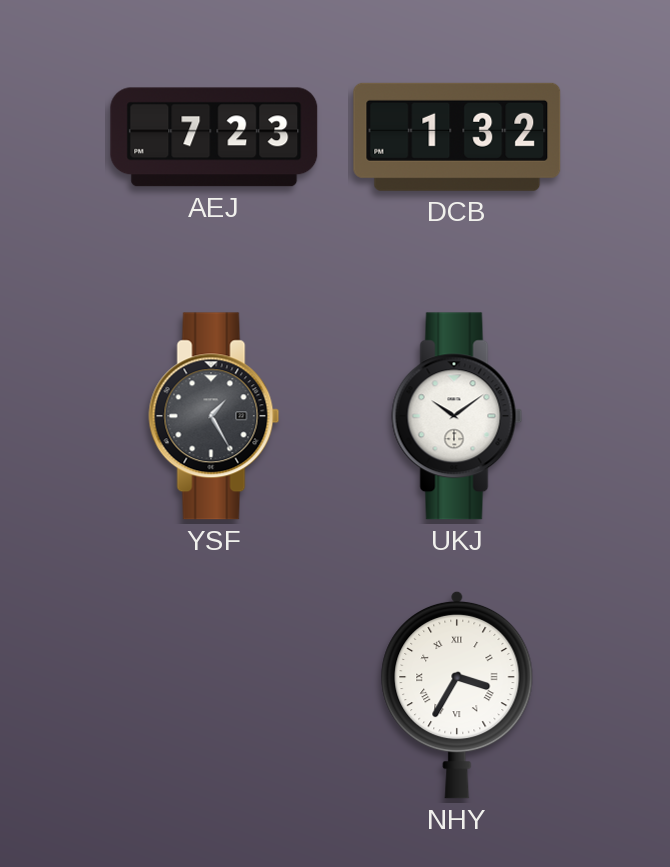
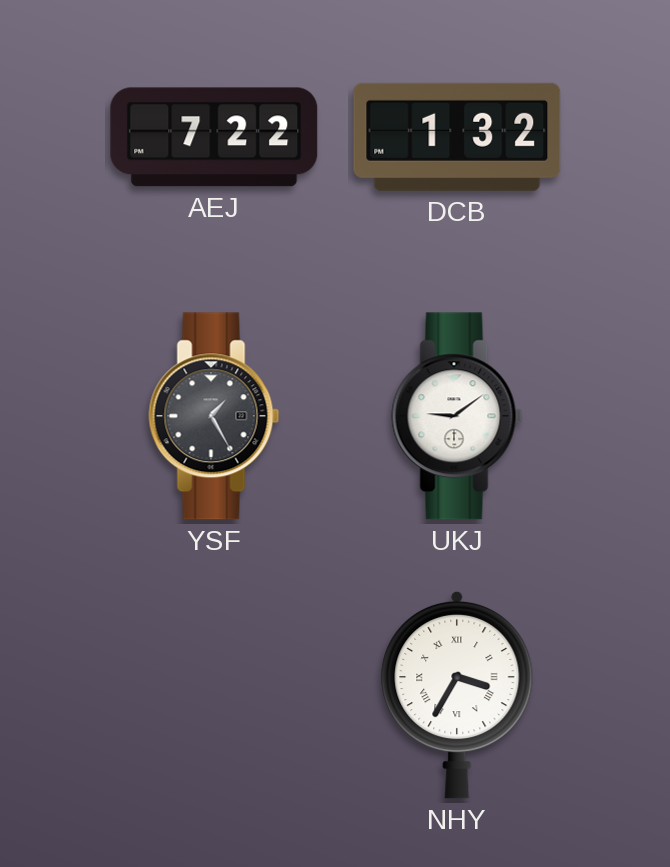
AEJ: 7:23 -> 7:22
UKJ: 10:09 -> 9:09
